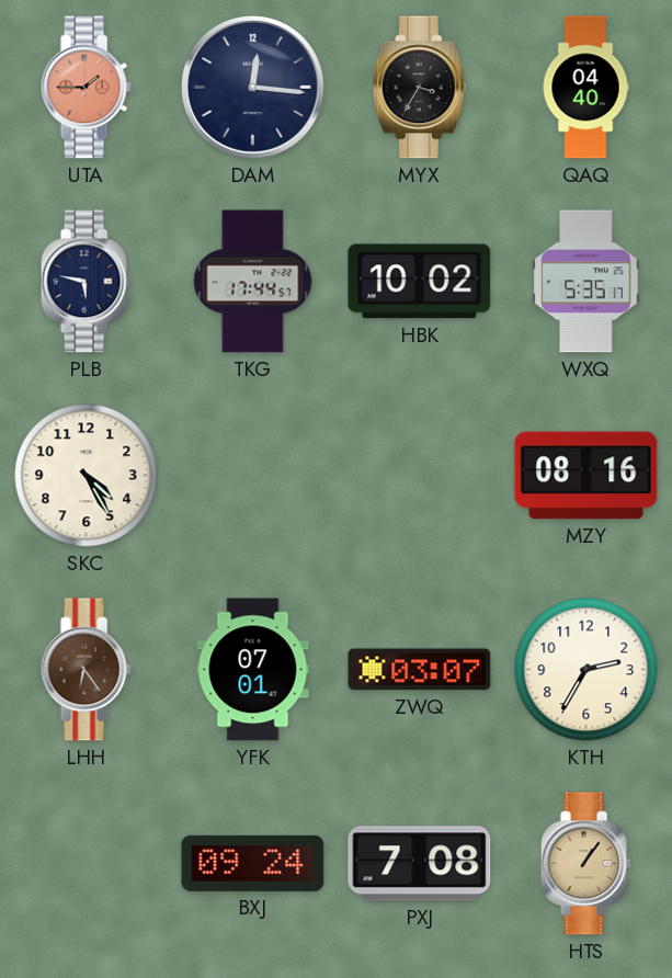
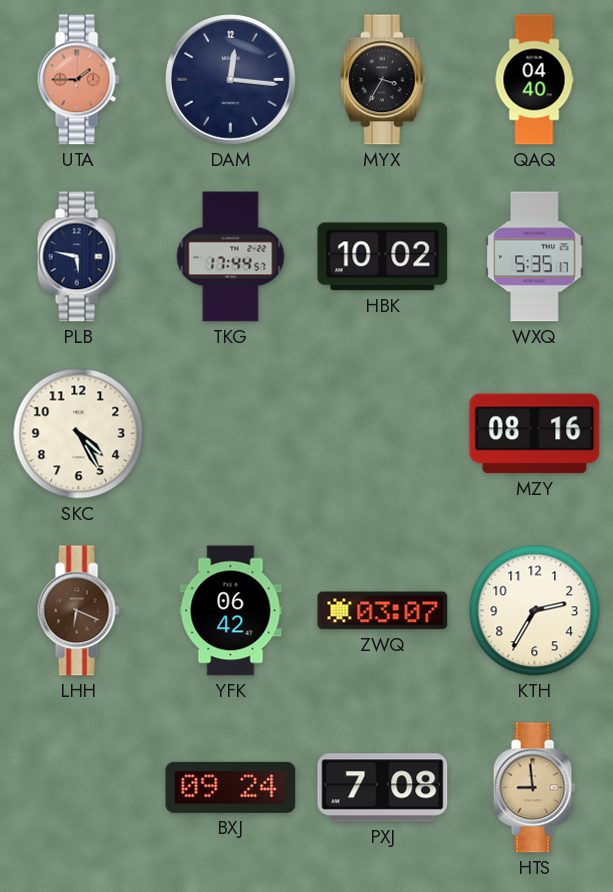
LHH: 6:24 -> 6:19
YFK: 07:01 -> 06:42
HTS: 1:06 -> 8:59
